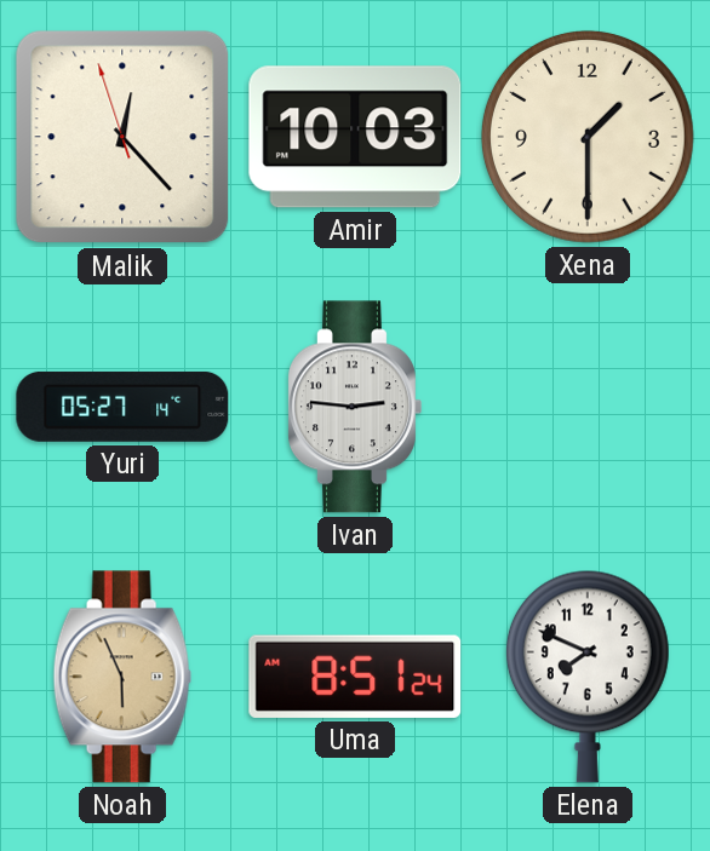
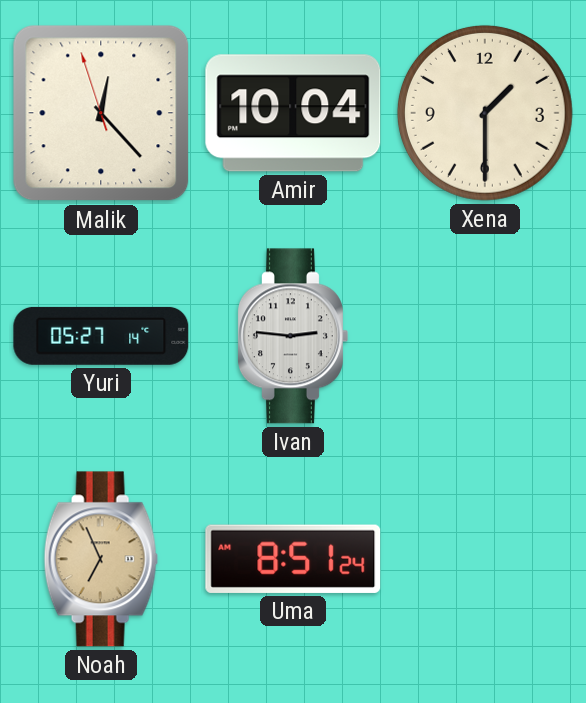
Amir: 10:03 -> 10:04
Noah: 5:56 -> 6:56
Elena: 7:49 -> none
